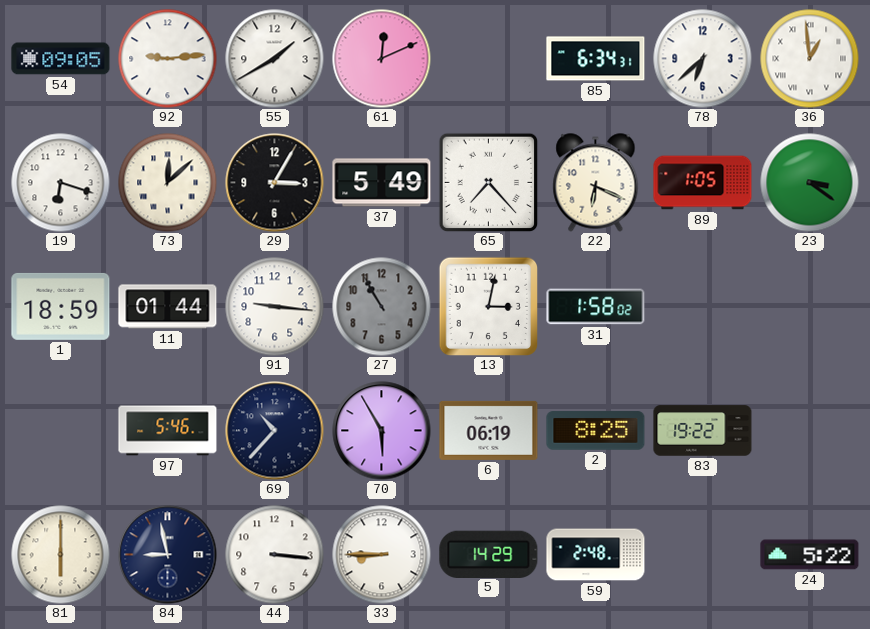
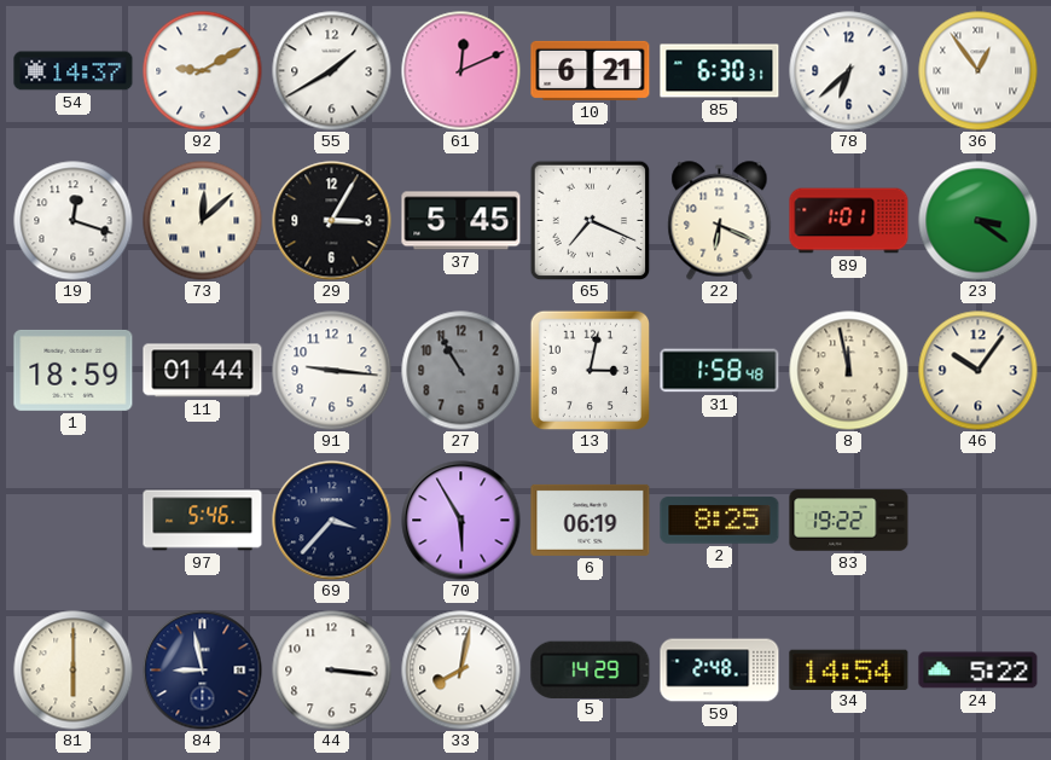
54: 09:05 -> 14:37
92: 9:14 -> 9:10
10: none -> 6:21
85: 6:34 -> 6:30
36: 12:59 -> 12:54
19: 6:18 -> 12:18
37: 5:49 -> 5:45
65: 7:23 -> 7:19
89: 1:05 -> 1:01
31: 1:58:02 -> 1:58:48
8: none -> 11:58
46: none -> 10:06
69: 10:37 -> 3:37
33: 8:45 -> 8:02
34: none -> 14:54
